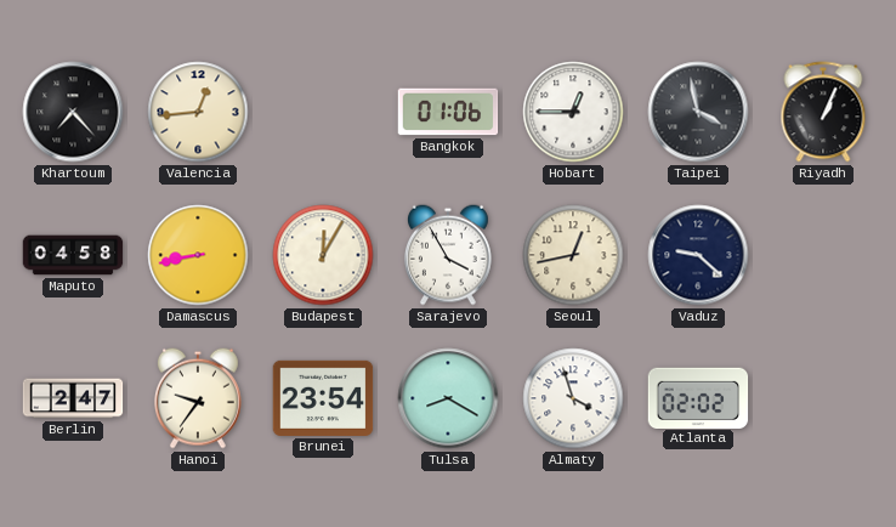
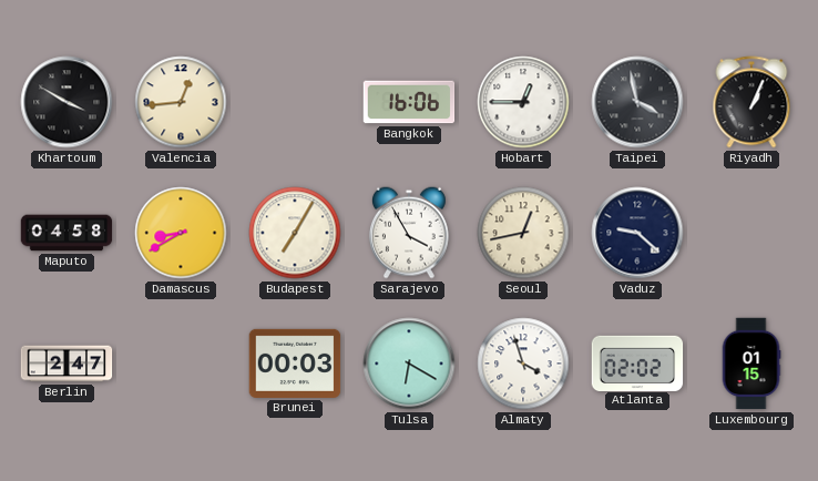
Khartoum: 7:23 -> 3:50
Bangkok: 01:06 -> 16:06
Damascus: 8:43 -> 8:40
Budapest: 12:05 -> 7:05
Hanoi: 9:36 -> none
Brunei: 23:54 -> 00:03
Tulsa: 8:20 -> 6:20
Luxembourg: none -> 01:15
